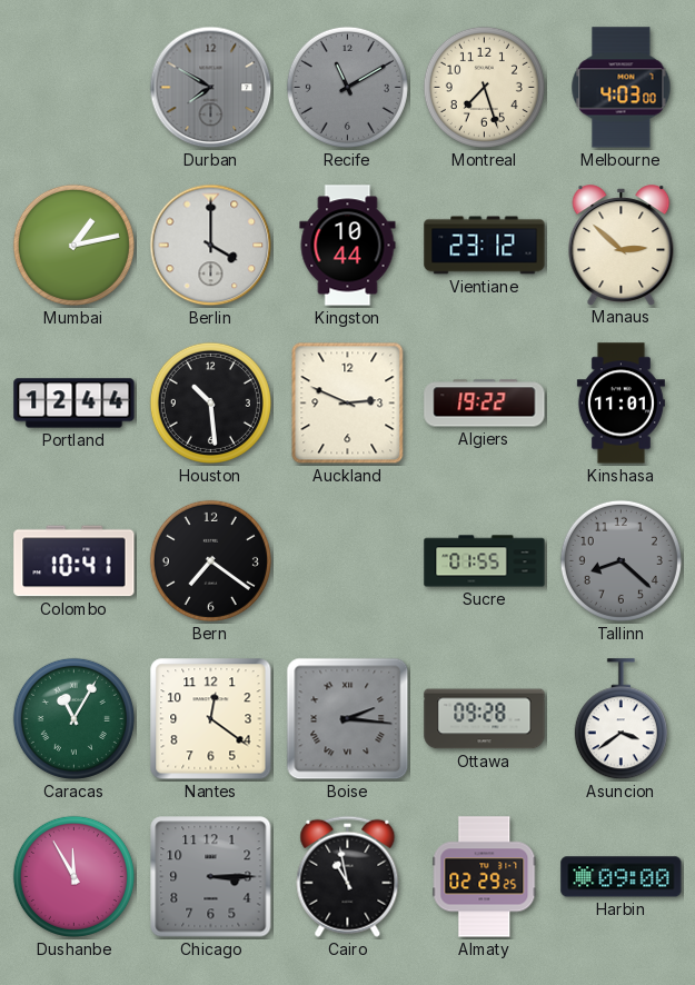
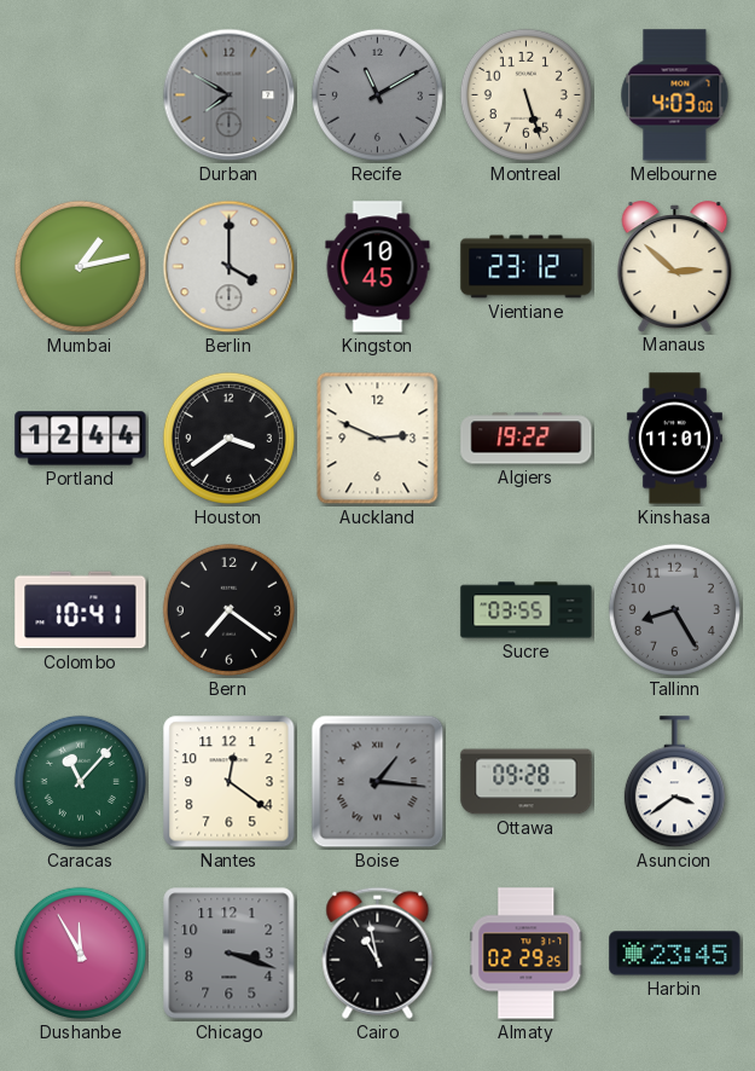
Montreal: 7:27 -> 5:27
Kingston: 10:44 -> 10:45
Houston: 10:29 -> 3:39
Sucre: 01:55 -> 03:55
Tallinn: 8:22 -> 8:25
Caracas: 11:05 -> 11:07
Boise: 2:16 -> 1:16
Chicago: 3:15 -> 3:18
Harbin: 09:00 -> 23:45
